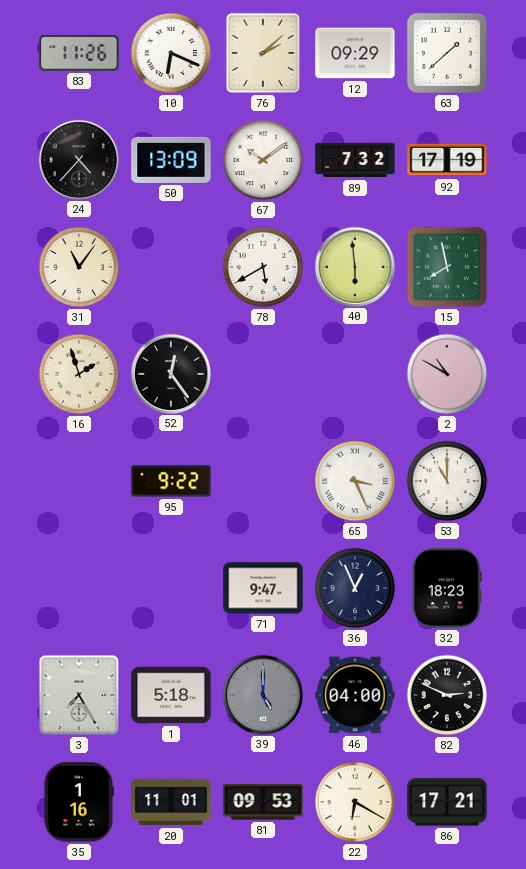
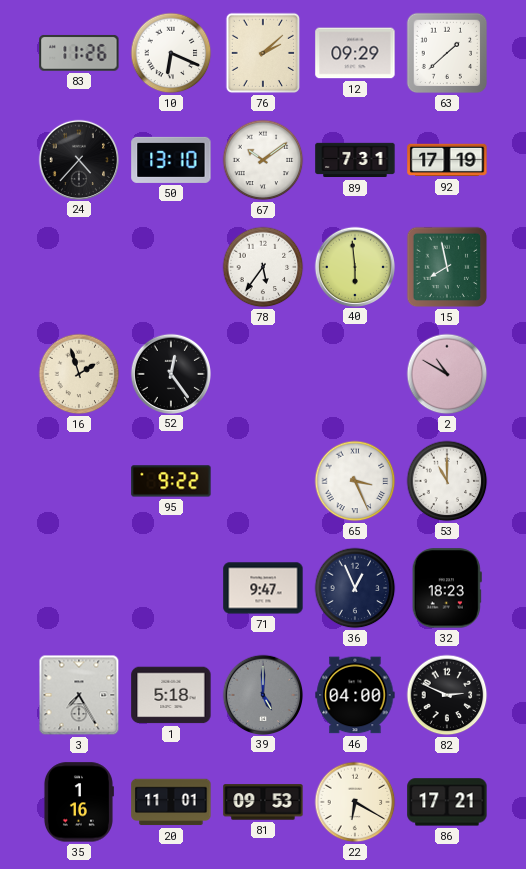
50: 13:09 -> 13:10
89: 7:32 -> 7:31
31: 11:06 -> none
78: 5:40 -> 5:36
